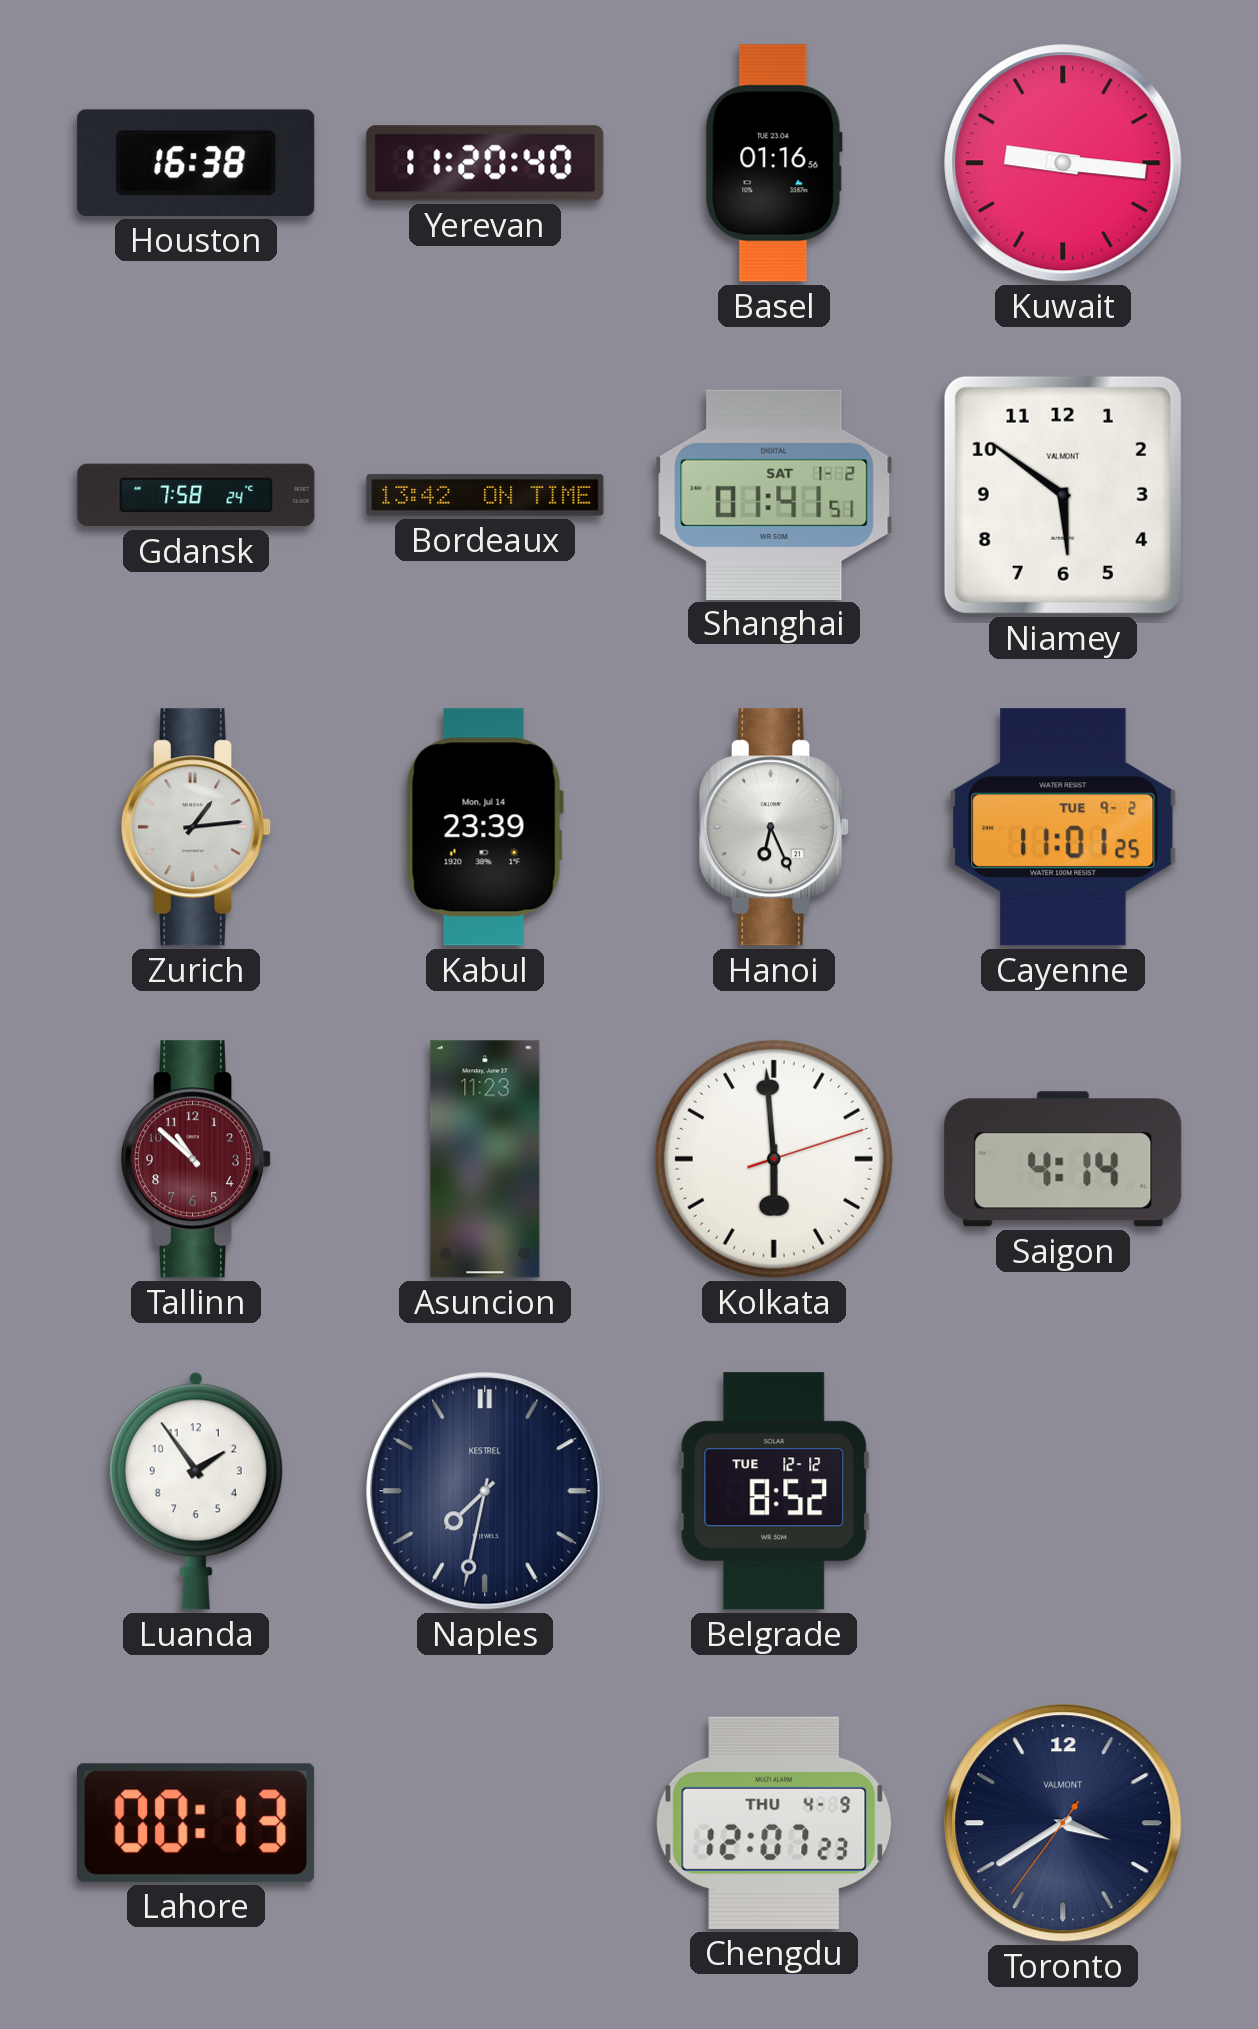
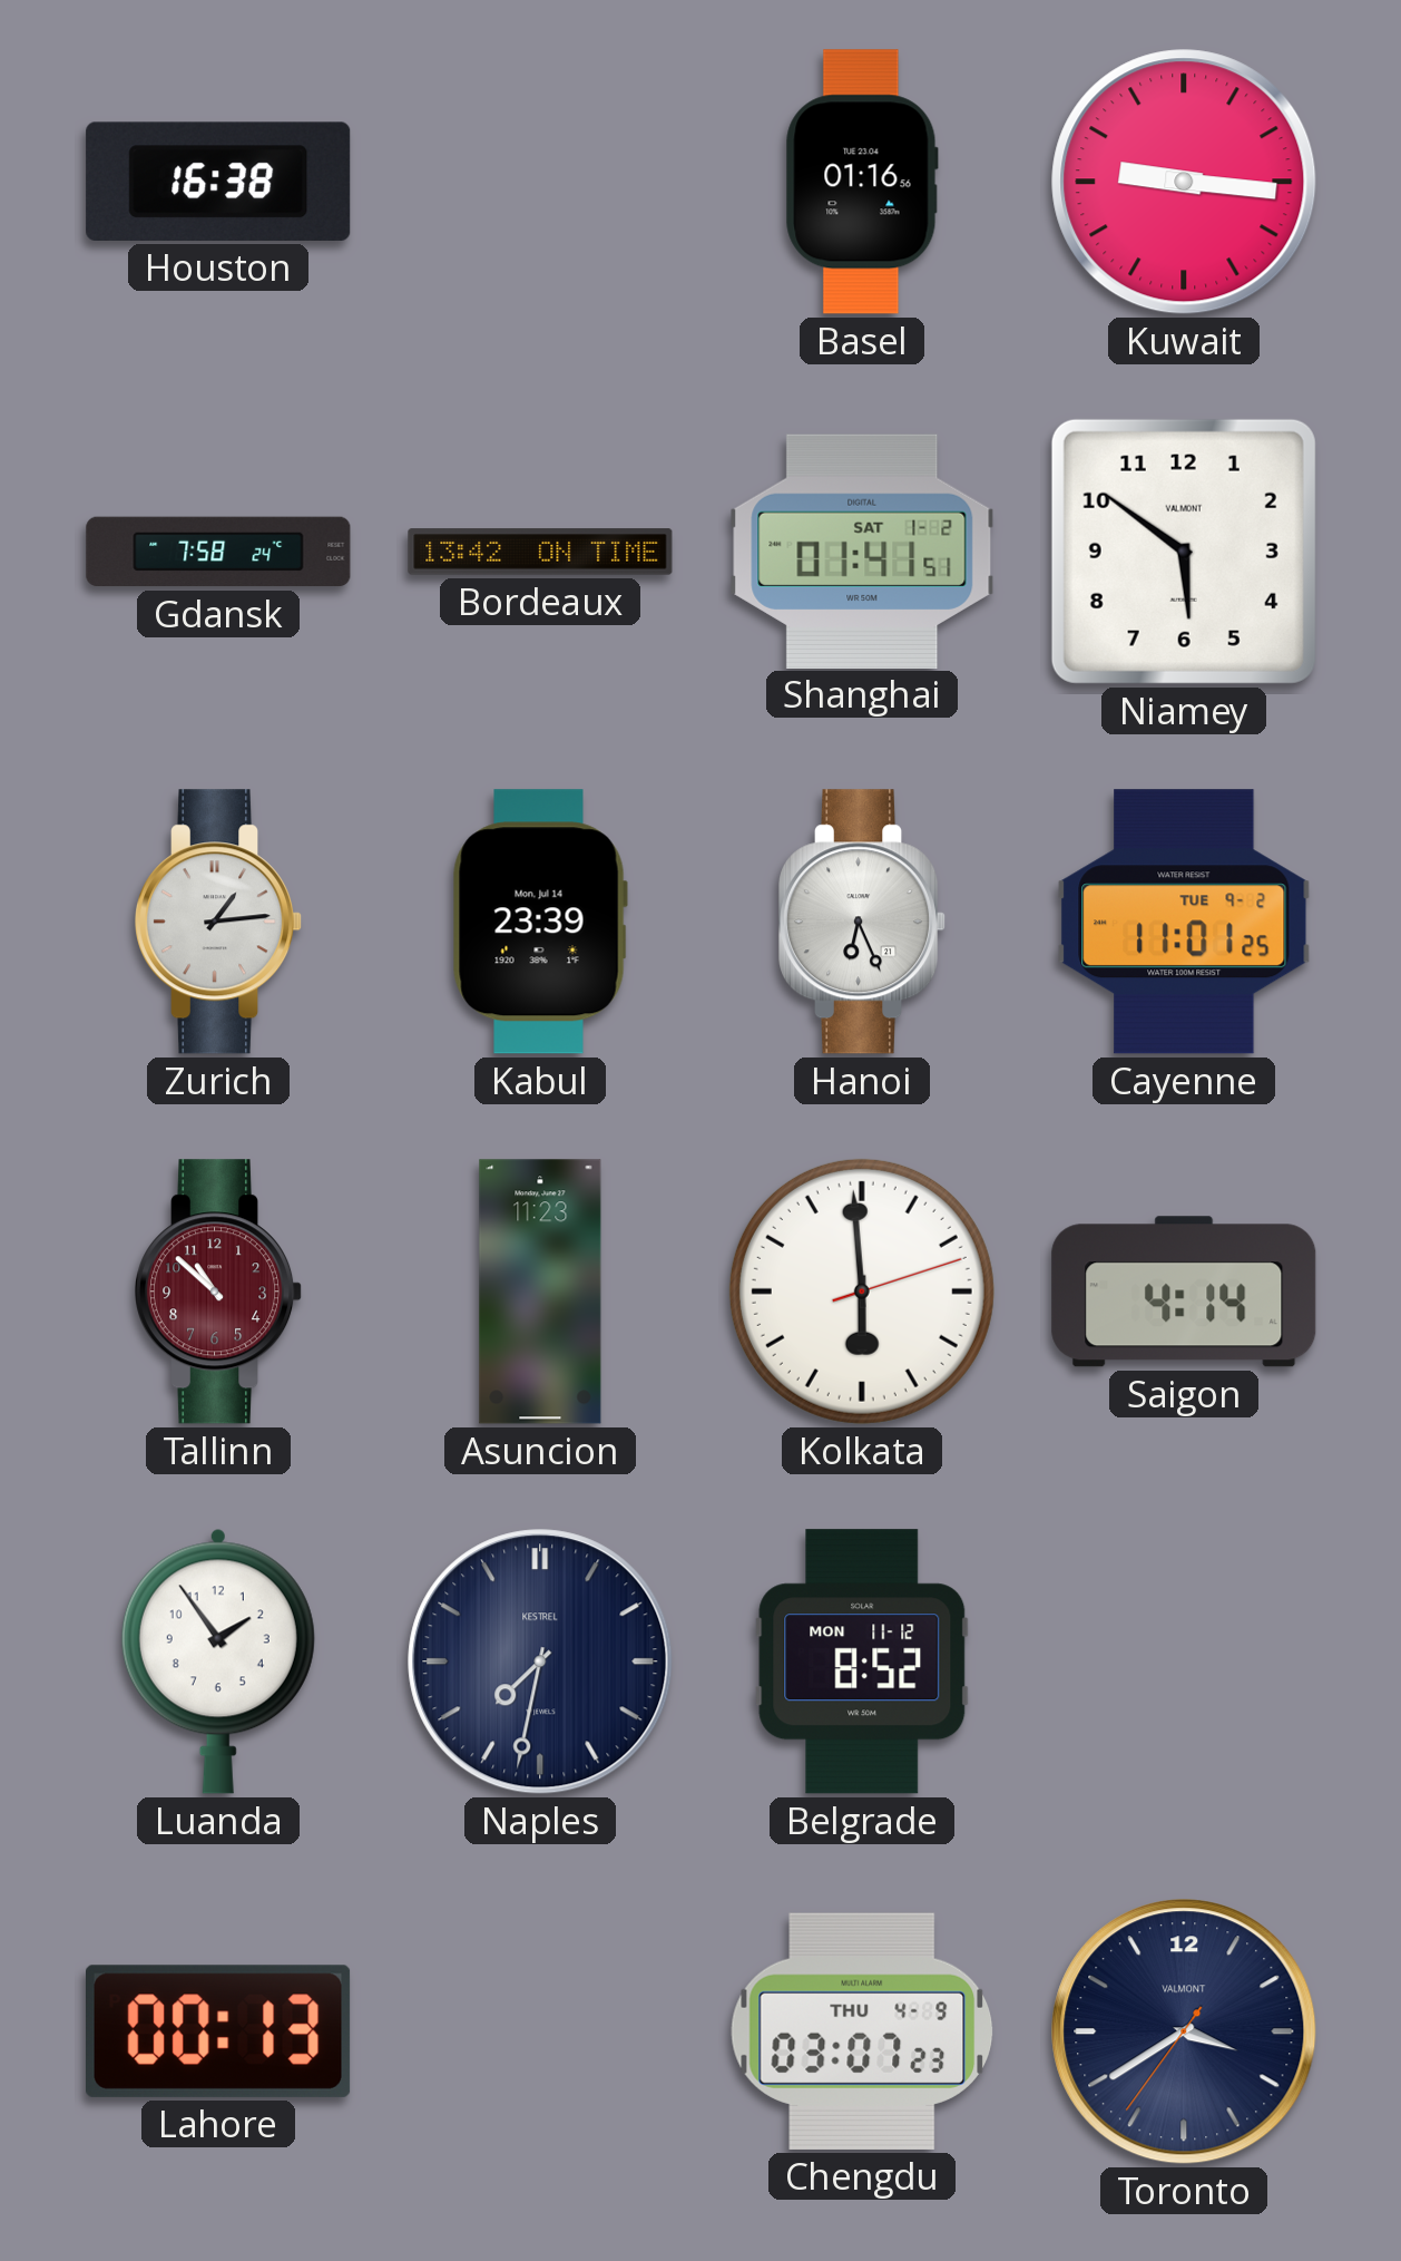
Yerevan: 11:20 -> none
Belgrade date: TUE 12-12 -> MON 11-12
Chengdu: 12:07 -> 03:07
